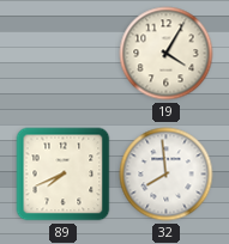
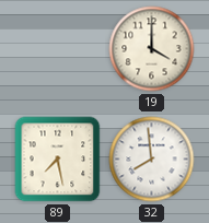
19: 4:05 -> 4:00
89: 7:41 -> 7:28
